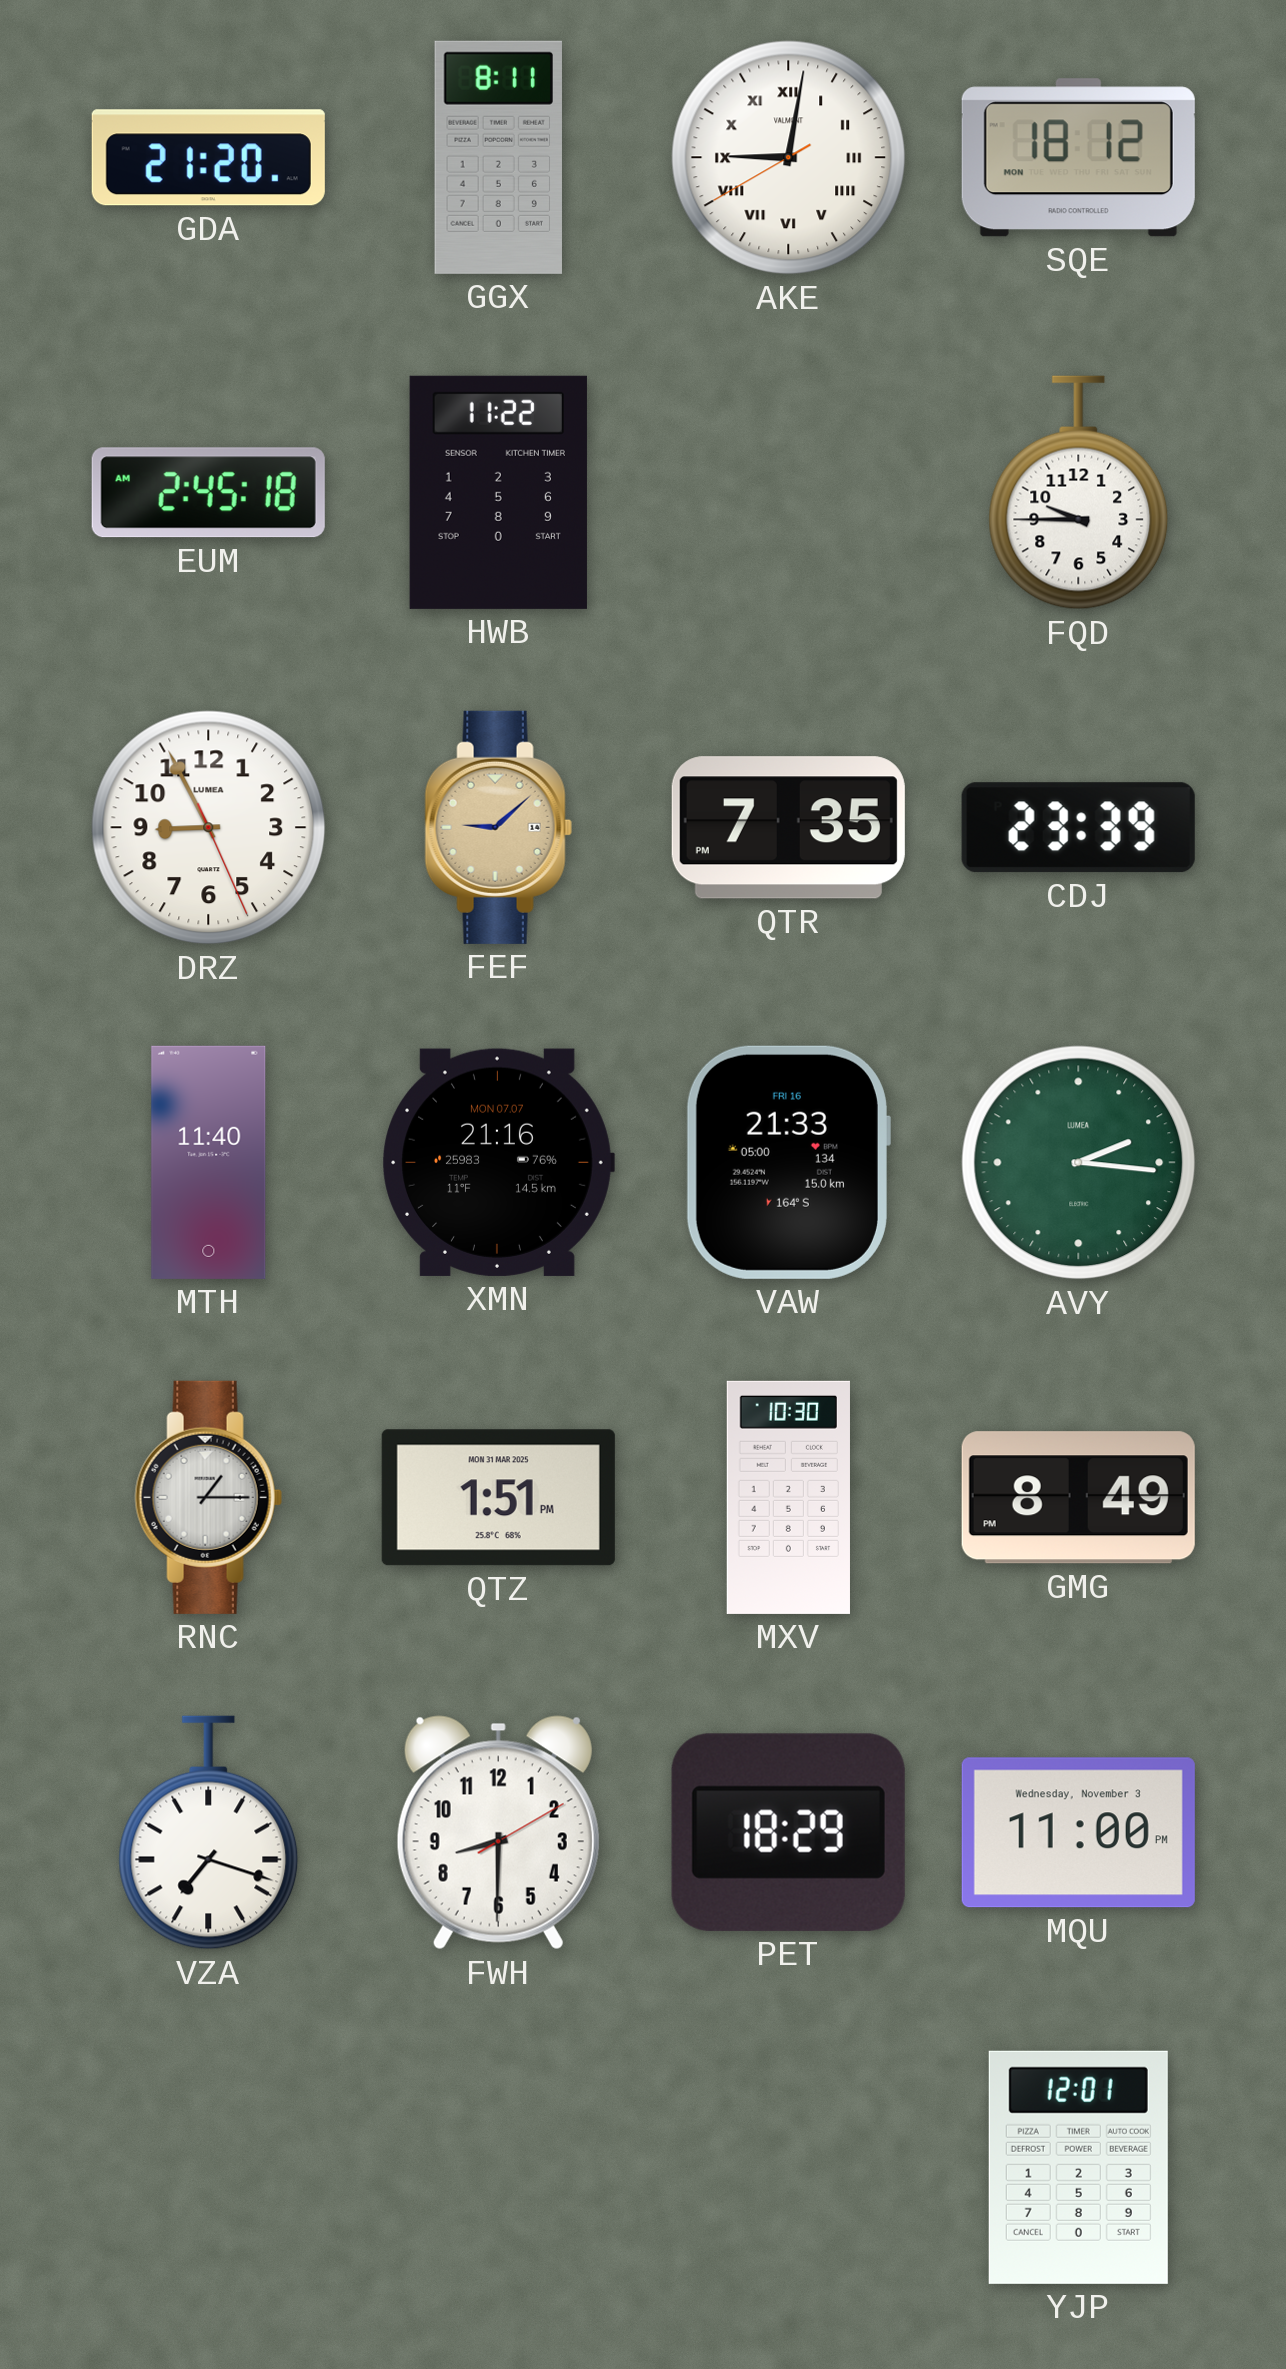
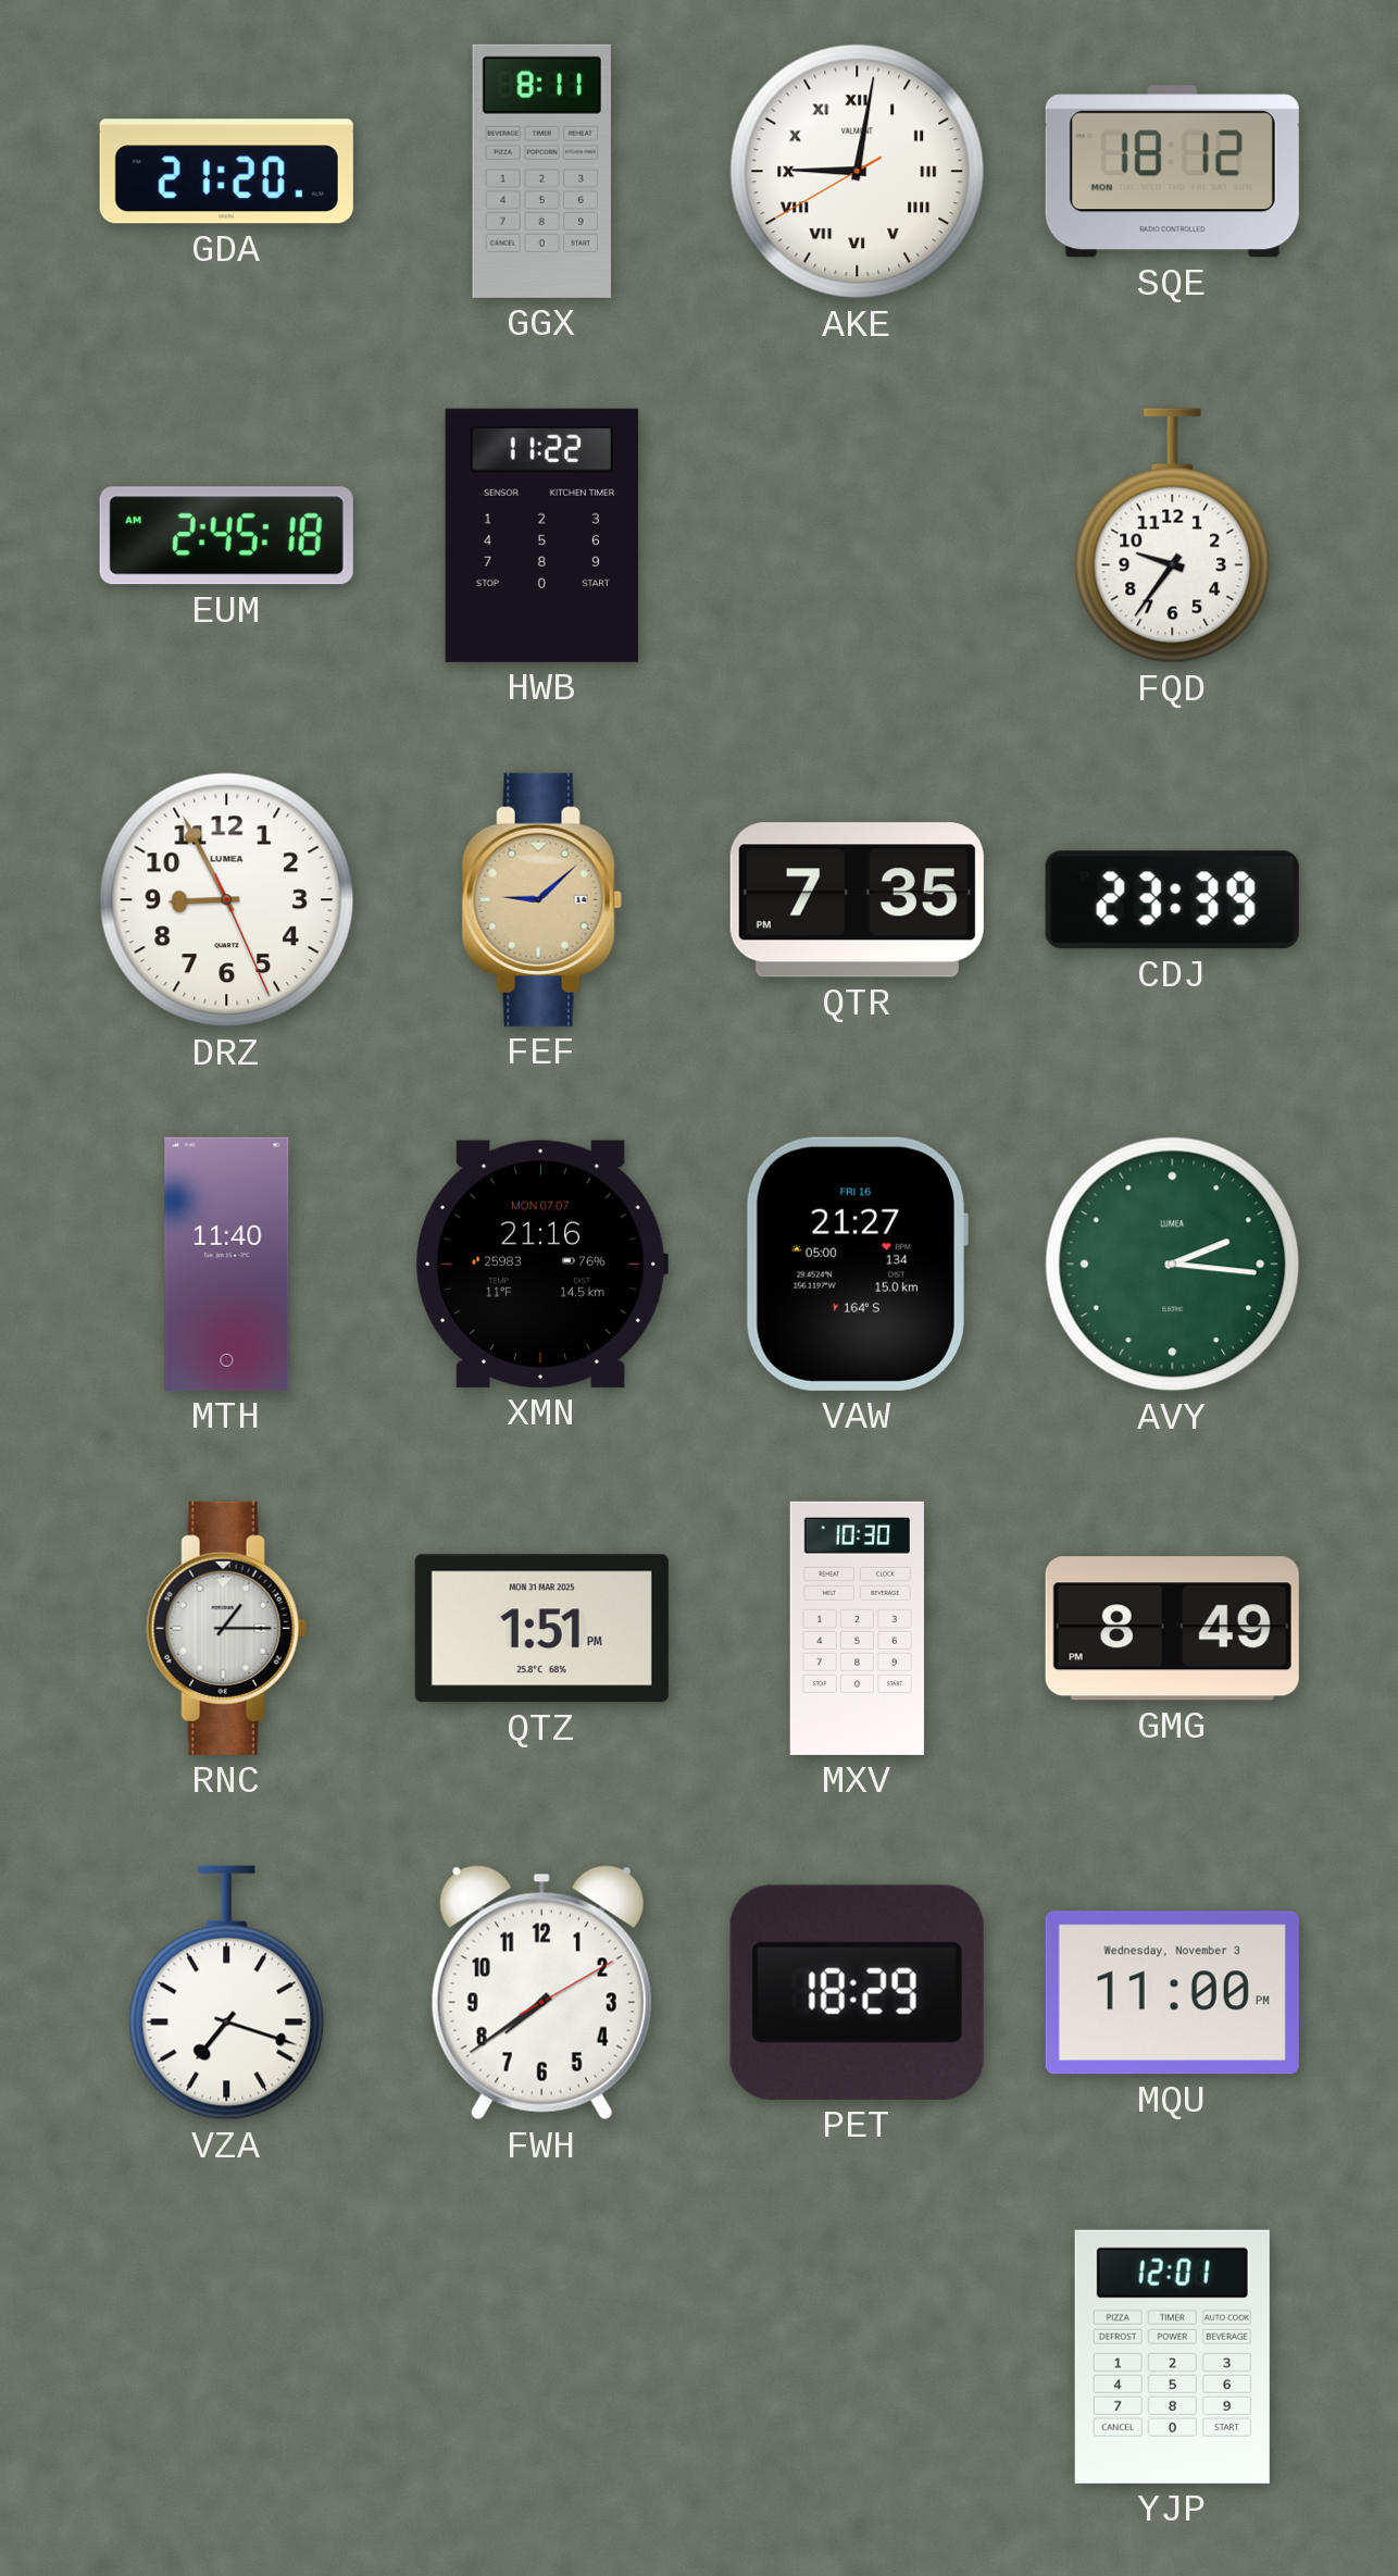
FQD: 9:45 -> 9:36
VAW: 21:33 -> 21:27
FWH: 8:30 -> 7:39
